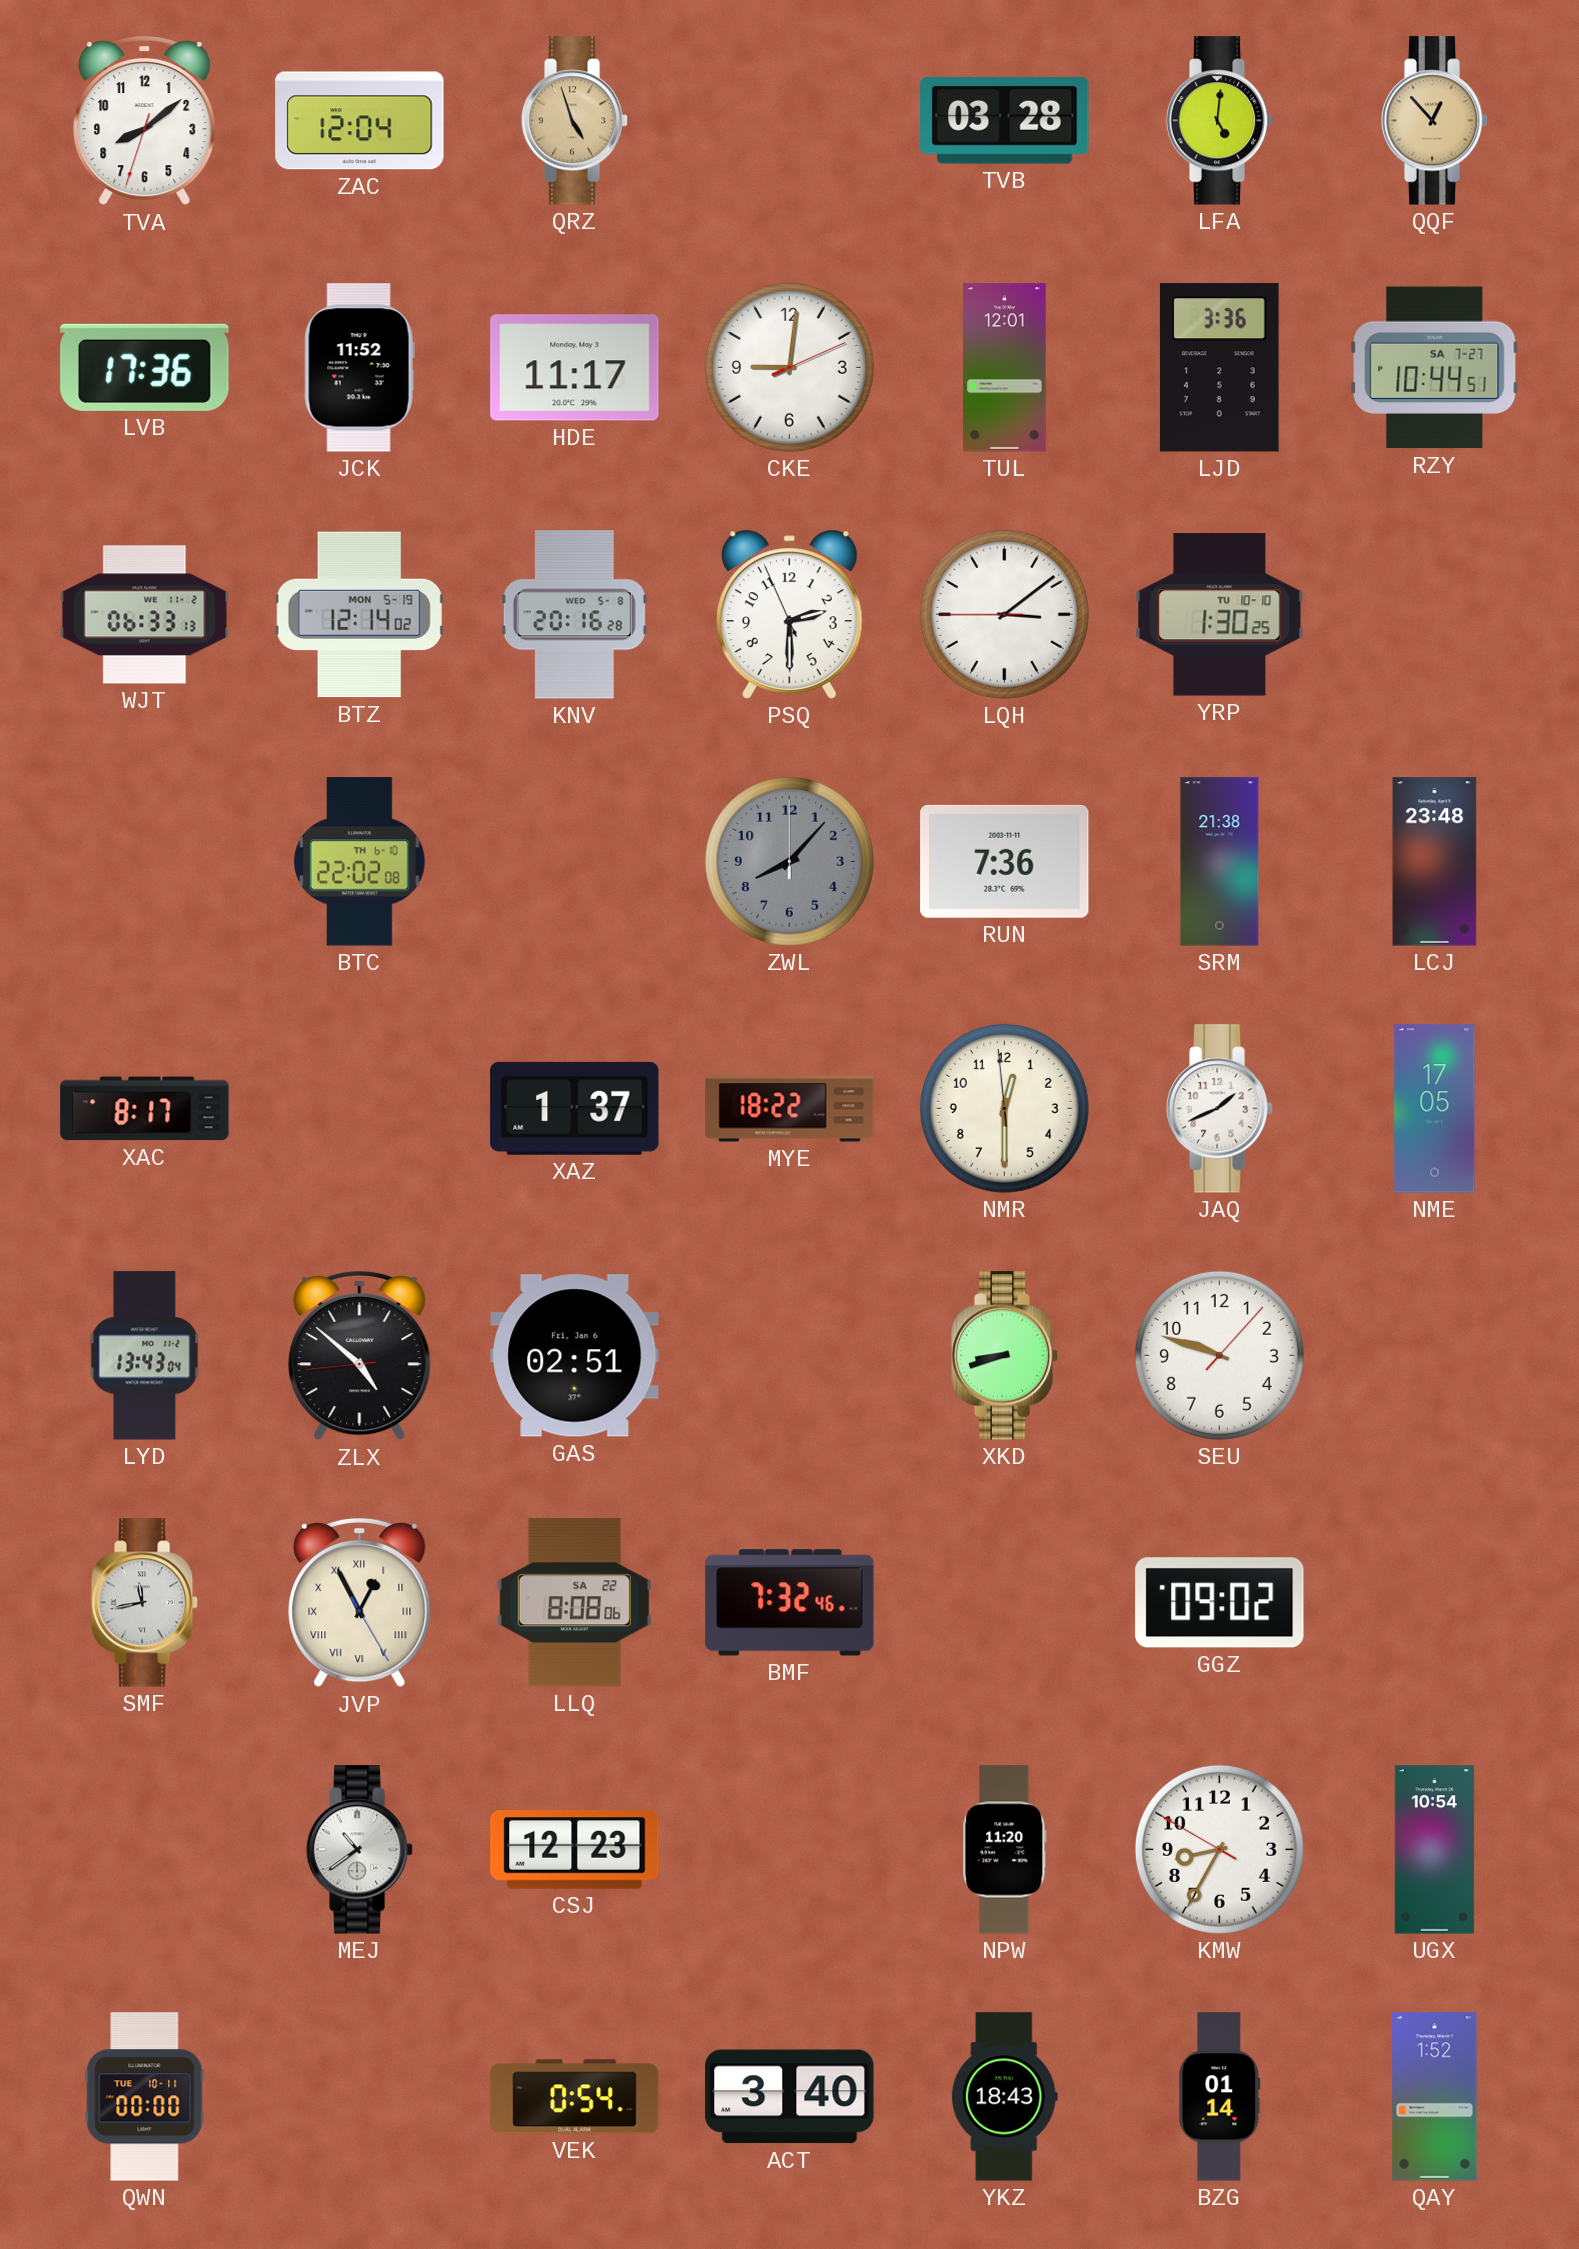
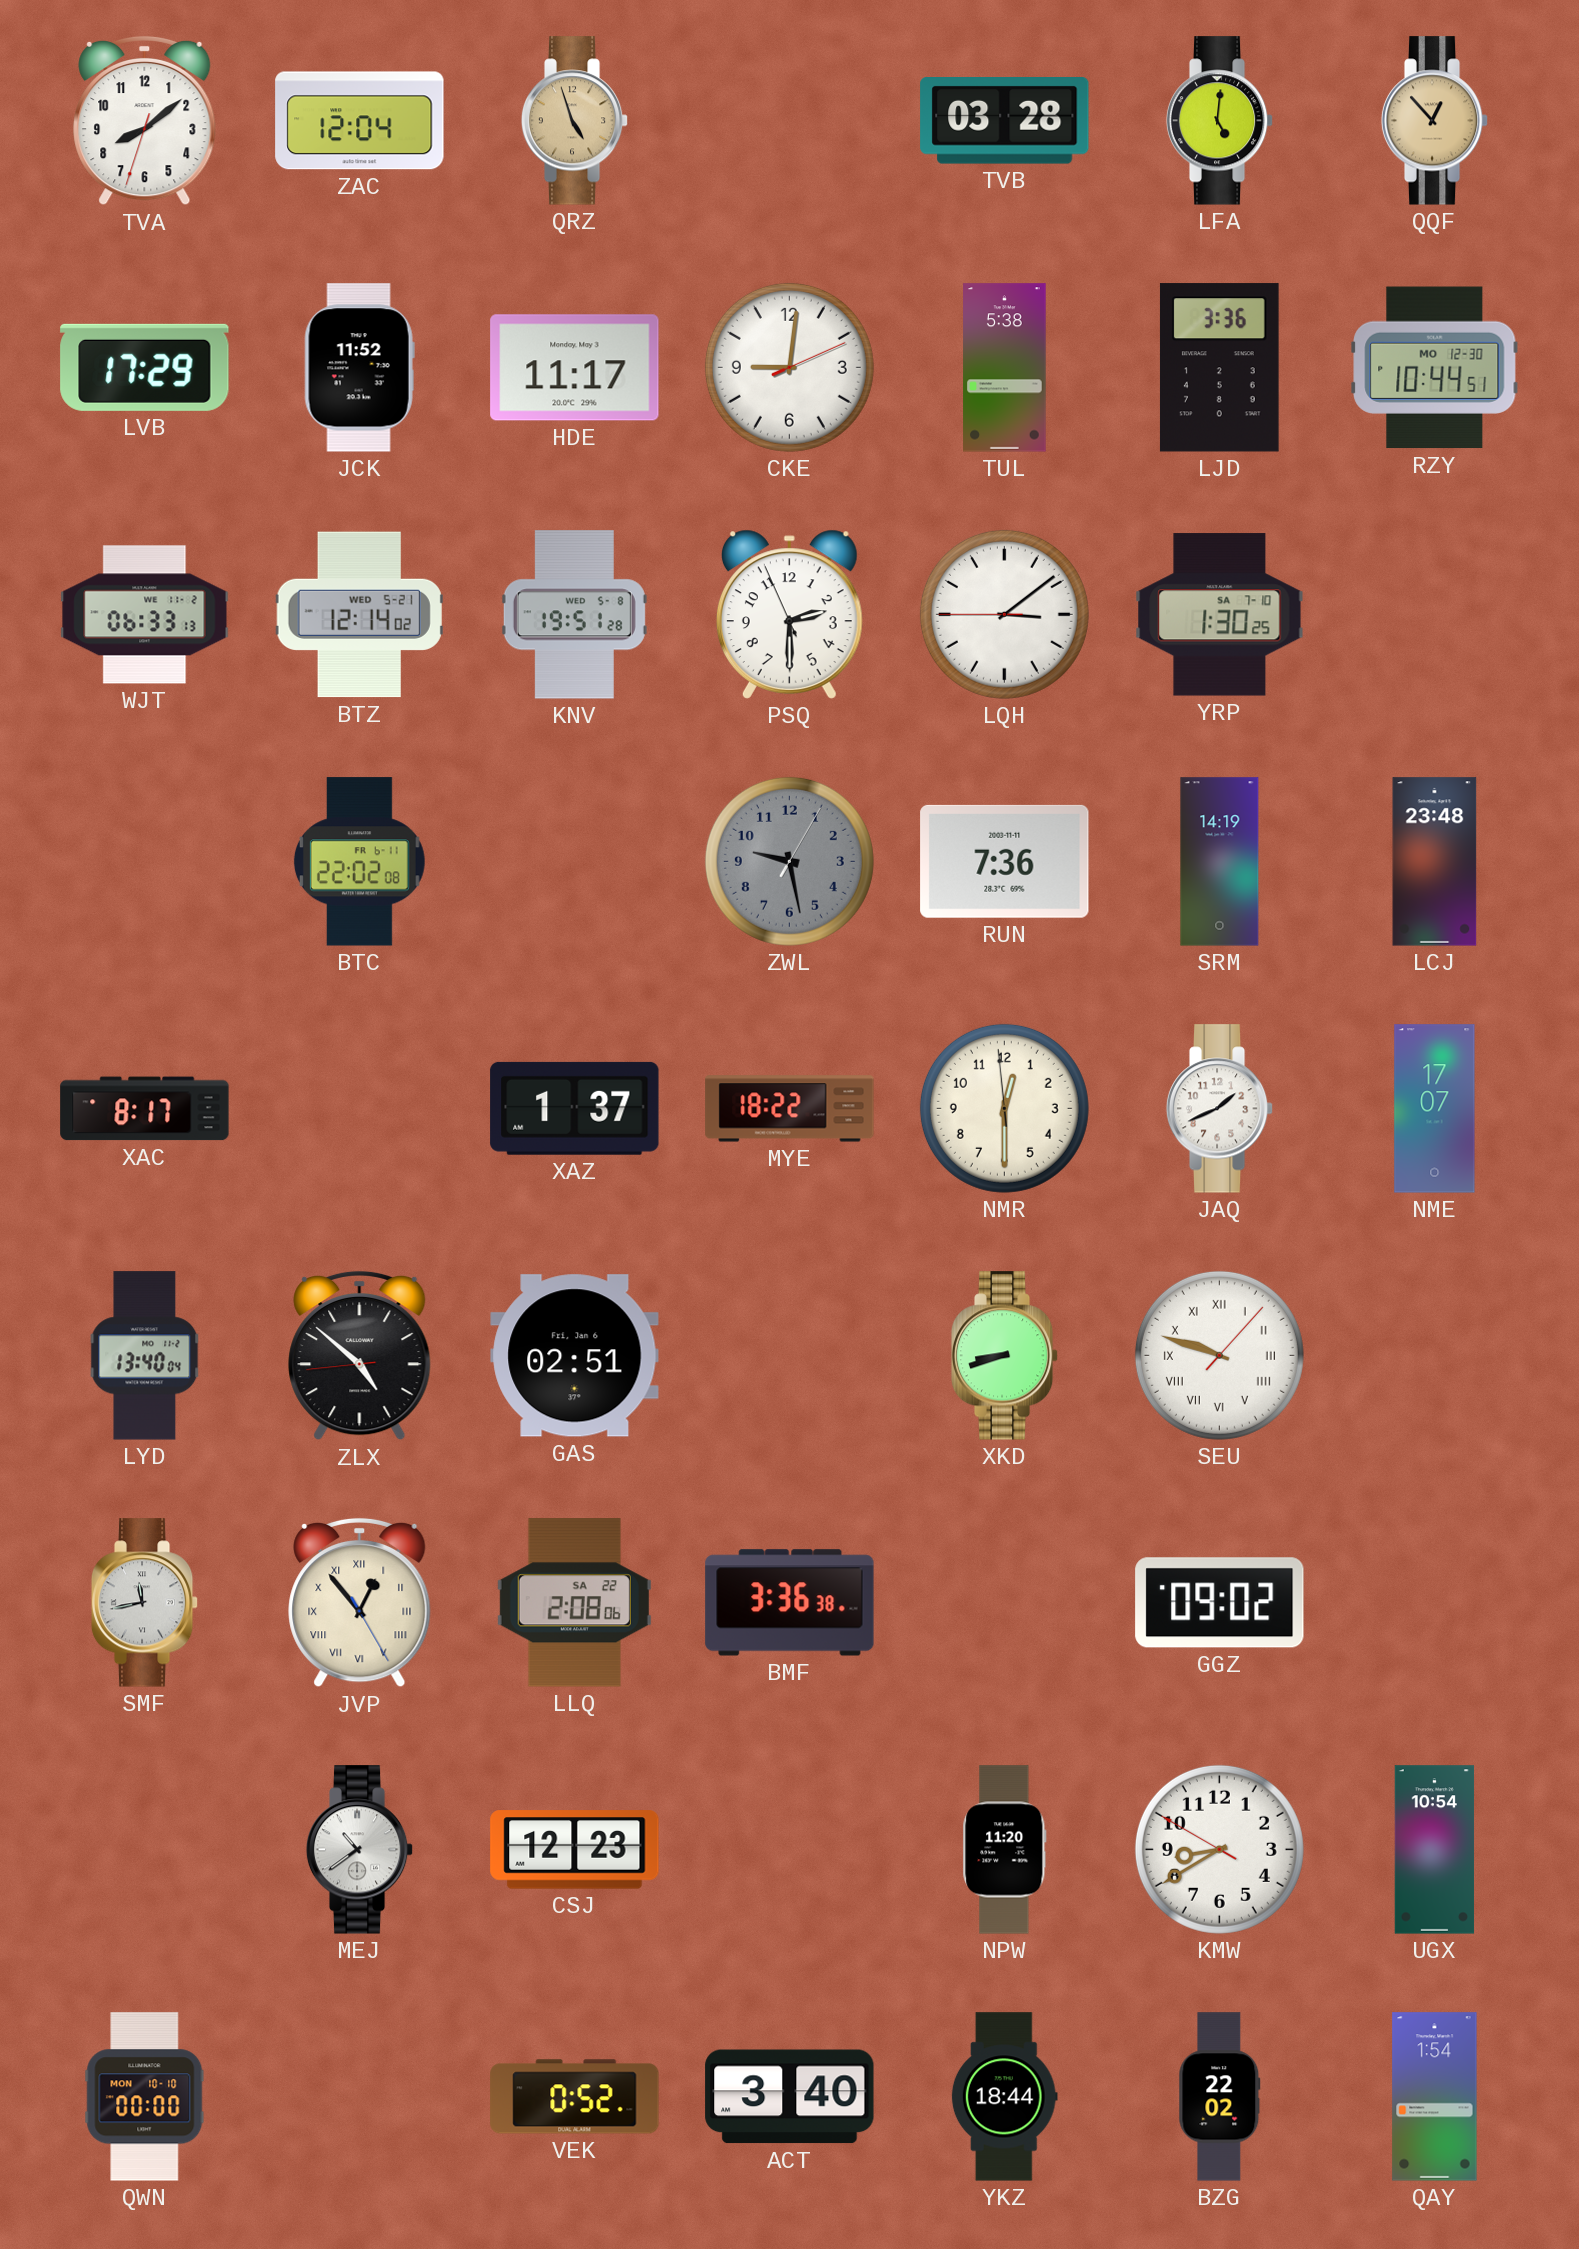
LVB: 17:36 -> 17:29
TUL: 12:01 -> 5:38
RZY date: SA 7-27 -> MO 12-30
BTZ date: MON 5-19 -> WED 5-21
KNV: 20:16 -> 19:51
YRP date: TU 10-10 -> SA 7-10
BTC date: TH 6-10 -> FR 6-11
ZWL: 8:07 -> 9:28
SRM: 21:38 -> 14:19
NME: 17:05 -> 17:07
LYD: 13:43 -> 13:40
SEU numerals: Arabic -> Roman
JVP: 12:55 -> 12:53
LLQ: 8:08 -> 2:08
BMF: 7:32 -> 3:36
KMW: 8:34 -> 8:39
QWN date: TUE 10-11 -> MON 10-10
VEK: 0:54 -> 0:52
YKZ: 18:43 -> 18:44
BZG: 01:14 -> 22:02
QAY: 1:52 -> 1:54
